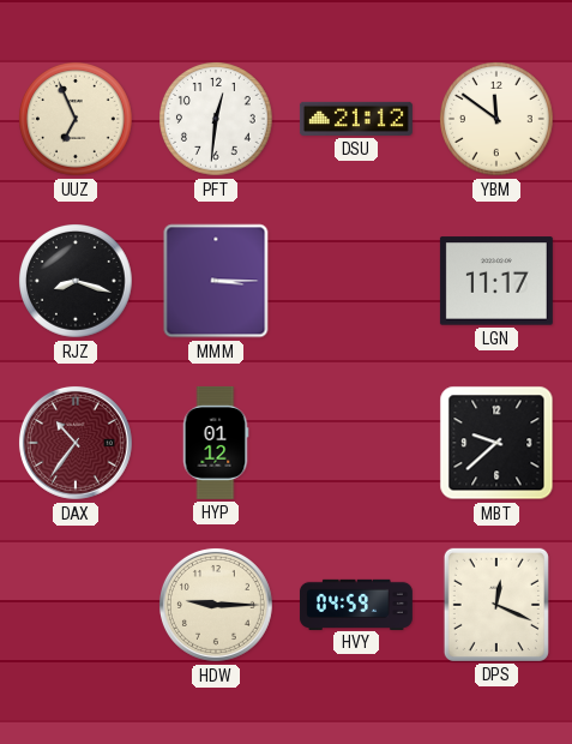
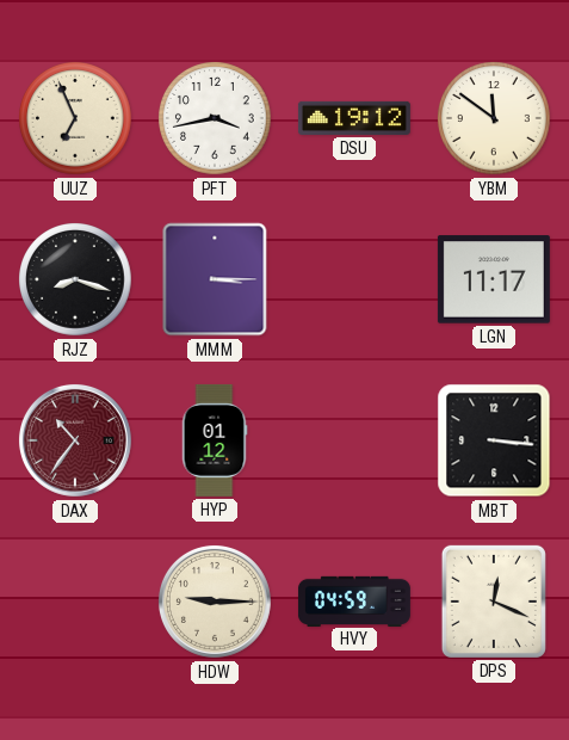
PFT: 12:31 -> 3:43
DSU: 21:12 -> 19:12
MBT: 9:38 -> 3:16
